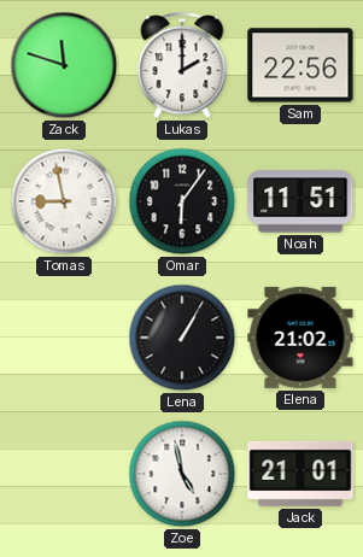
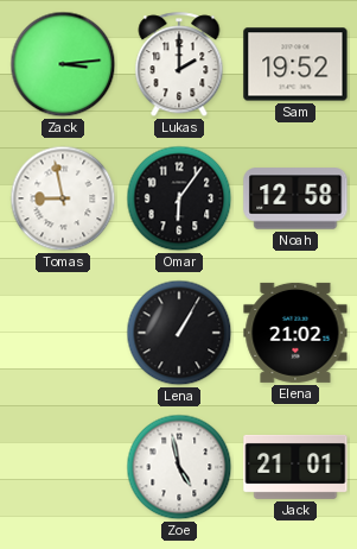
Zack: 11:48 -> 3:14
Sam: 22:56 -> 19:52
Noah: 11:51 -> 12:58
